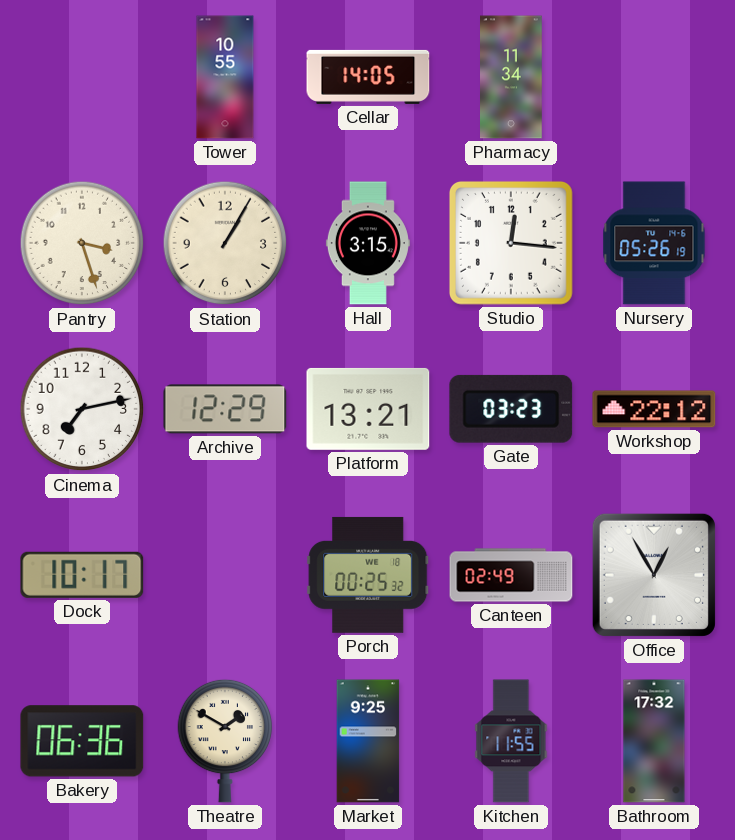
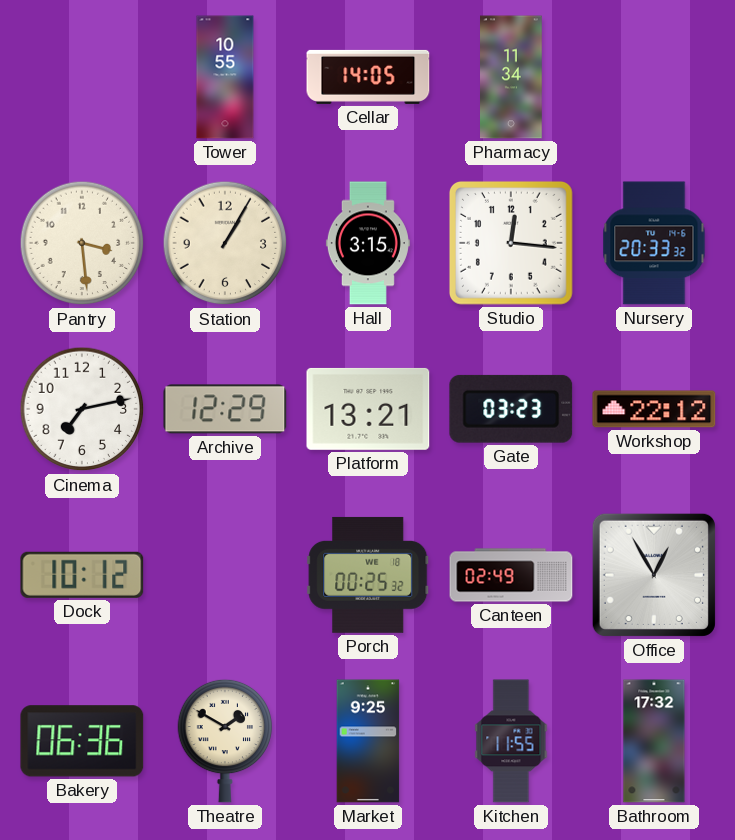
Pantry: 3:27 -> 3:29
Nursery: 05:26 -> 20:33
Dock: 10:17 -> 10:12
